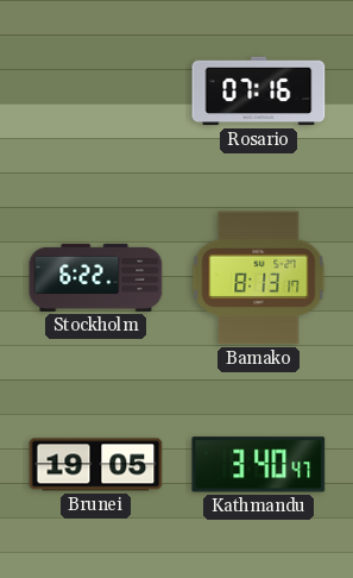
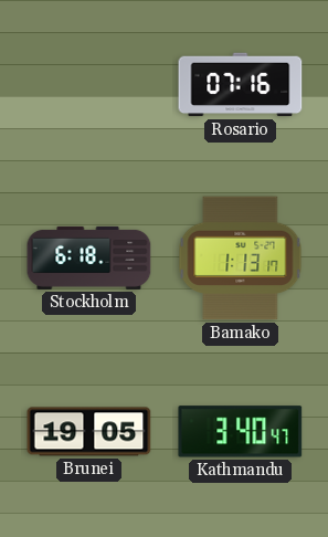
Stockholm: 6:22 -> 6:18
Bamako: 8:13 -> 1:13
